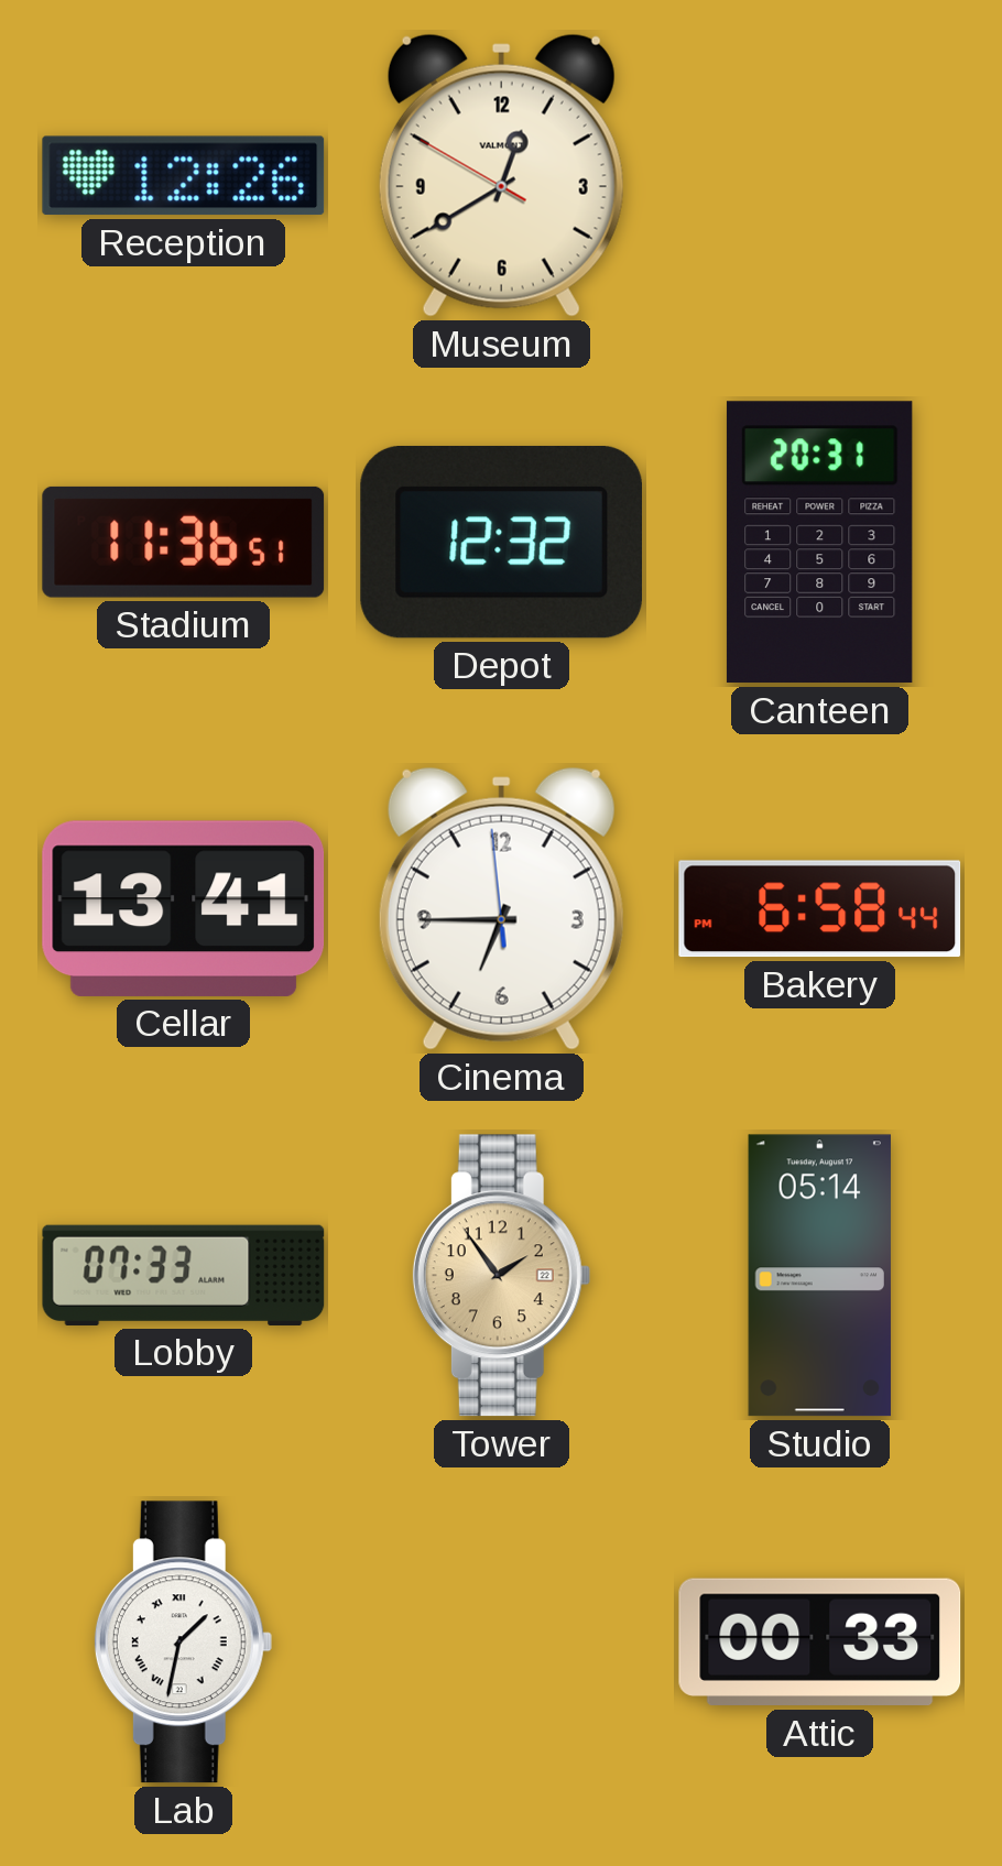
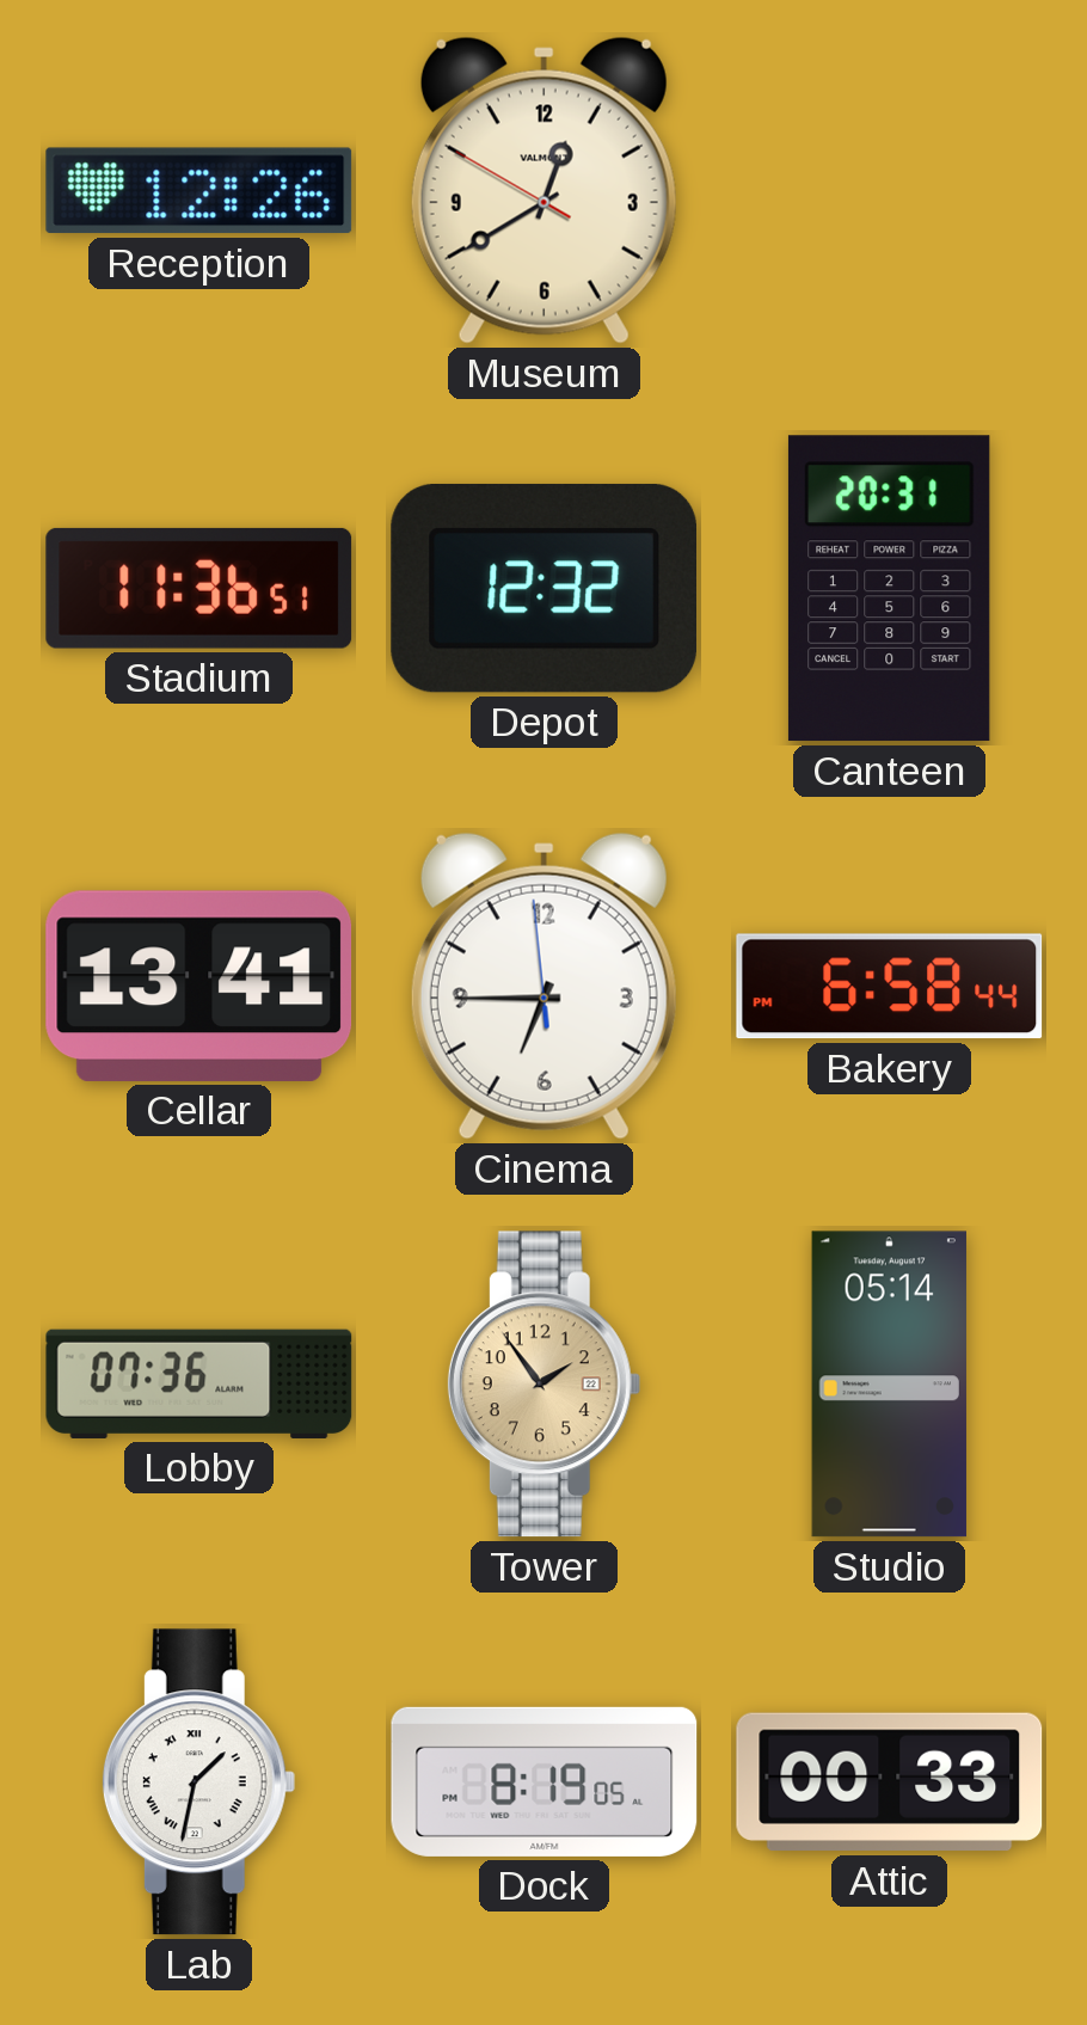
Lobby: 07:33 -> 07:36
Dock: none -> 8:19
